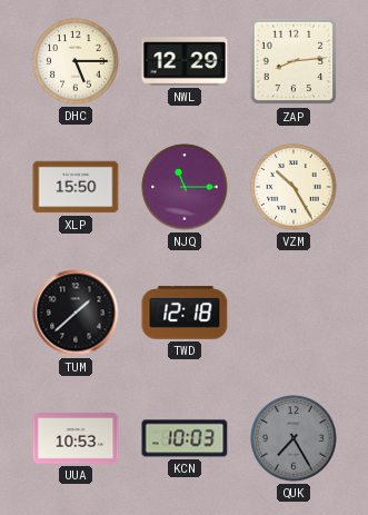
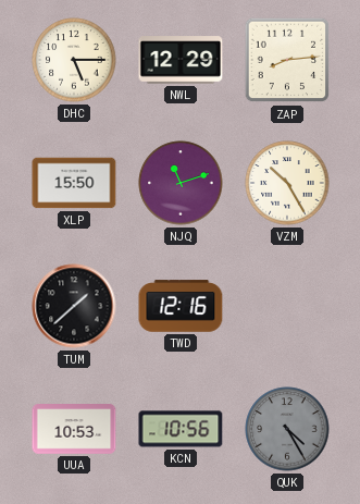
NJQ: 11:15 -> 11:12
TWD: 12:18 -> 12:16
KCN: 10:03 -> 10:56
QUK: 7:25 -> 4:25
